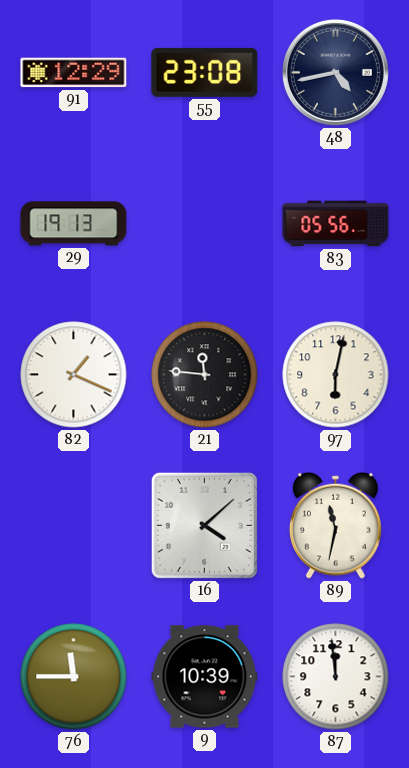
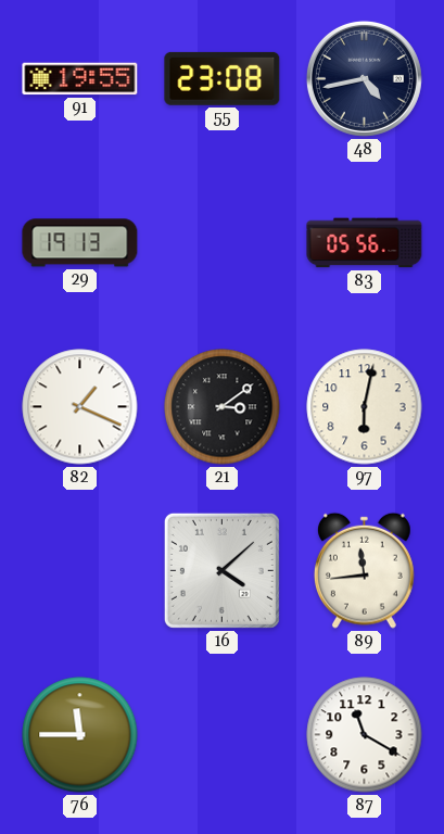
91: 12:29 -> 19:55
21: 11:46 -> 3:09
89: 11:32 -> 11:44
9: 10:39 -> none
87: 11:59 -> 11:20
